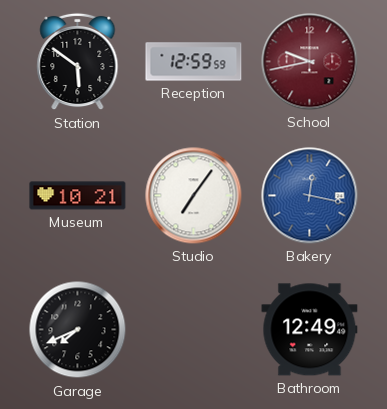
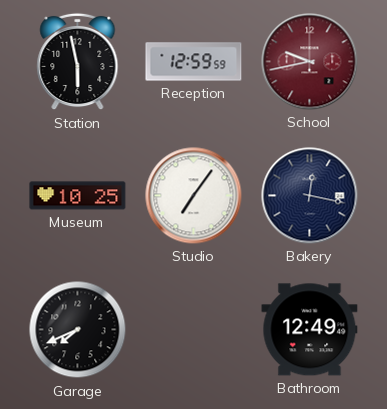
Station: 5:51 -> 5:58
Museum: 10:21 -> 10:25
Bakery dial: blue -> navy
